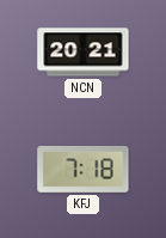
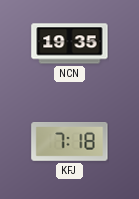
NCN: 20:21 -> 19:35
